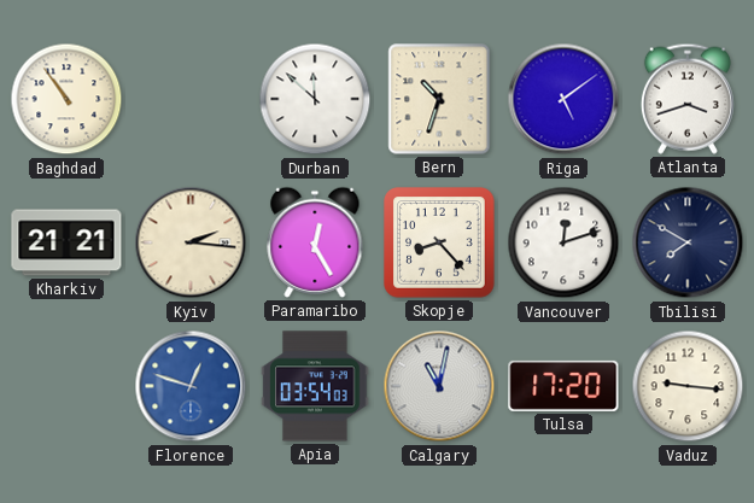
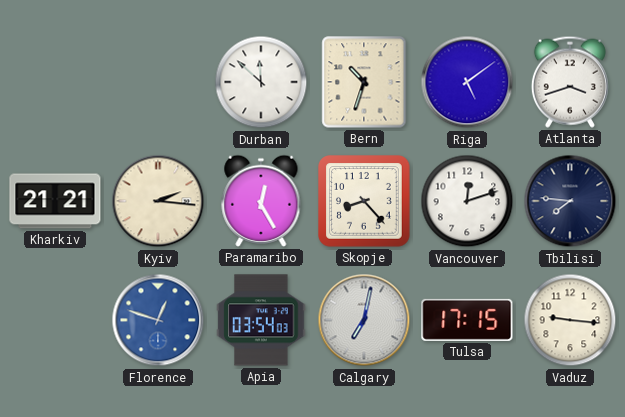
Baghdad: 10:54 -> none
Tbilisi: 7:50 -> 7:46
Calgary: 11:02 -> 7:02
Tulsa: 17:20 -> 17:15
